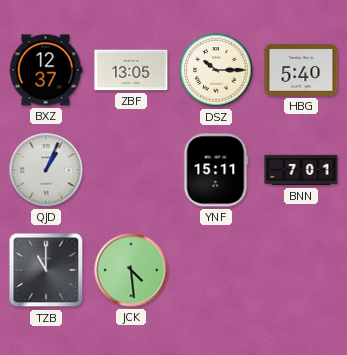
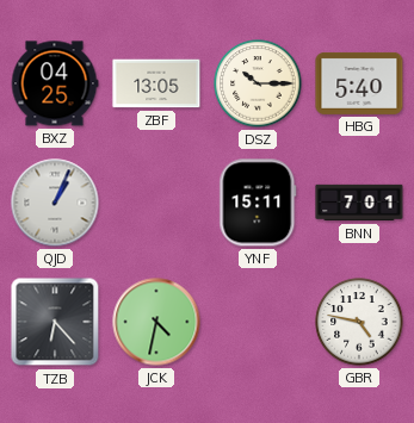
BXZ: 12:37 -> 04:25
TZB: 11:00 -> 6:23
JCK: 4:29 -> 4:32
GBR: none -> 4:47
